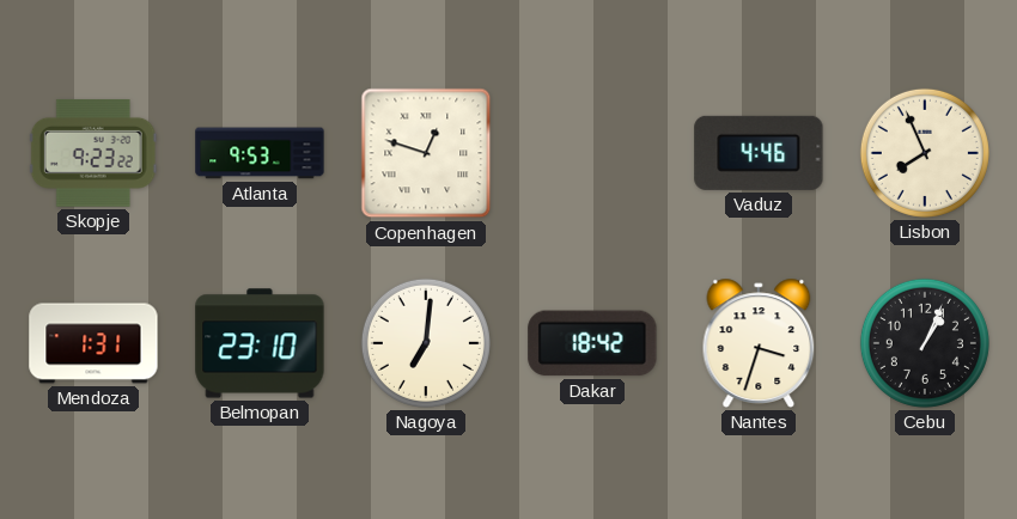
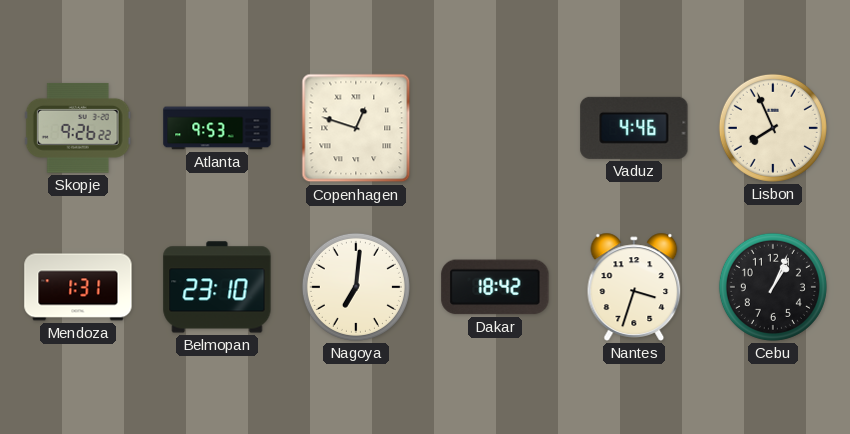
Skopje: 9:23 -> 9:26
